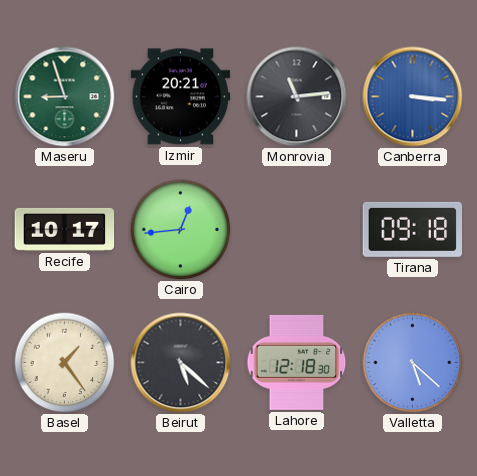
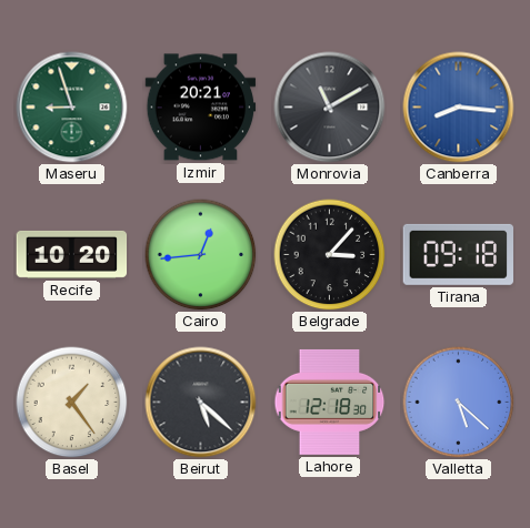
Monrovia: 11:14 -> 11:10
Canberra: 3:16 -> 8:16
Recife: 10:17 -> 10:20
Belgrade: none -> 3:07
